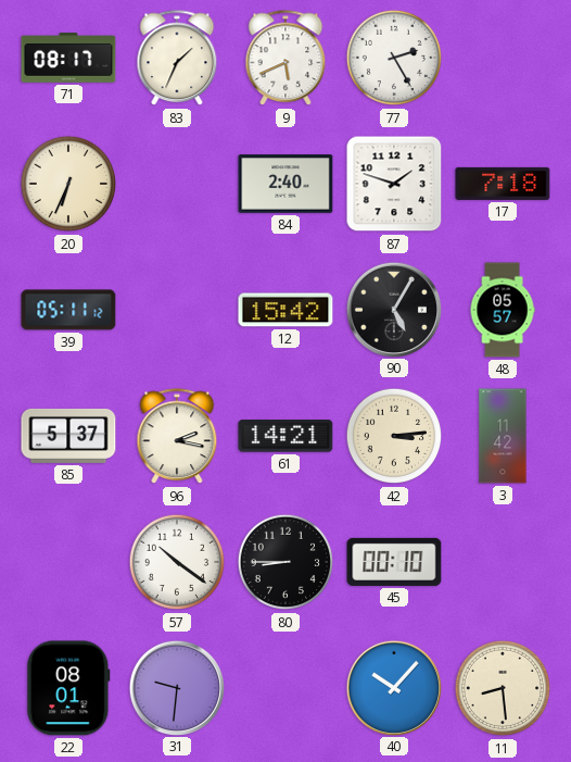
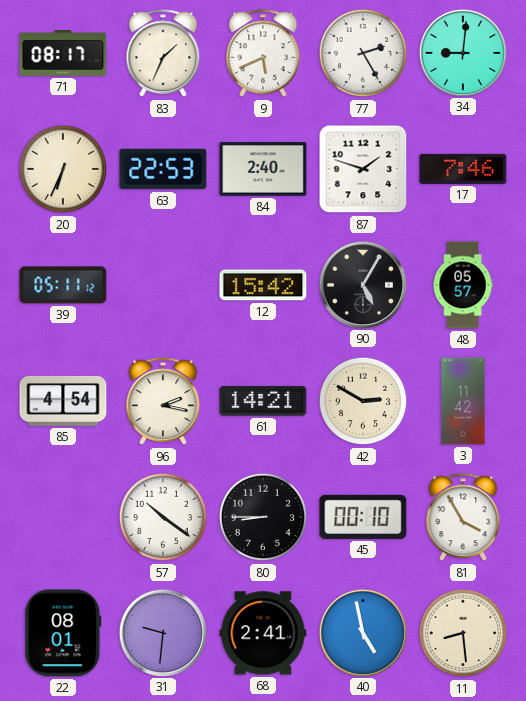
34: none -> 9:01
63: none -> 22:53
17: 7:18 -> 7:46
85: 5:37 -> 4:54
42: 3:14 -> 2:50
81: none -> 3:55
68: none -> 2:41
40: 10:07 -> 4:58
